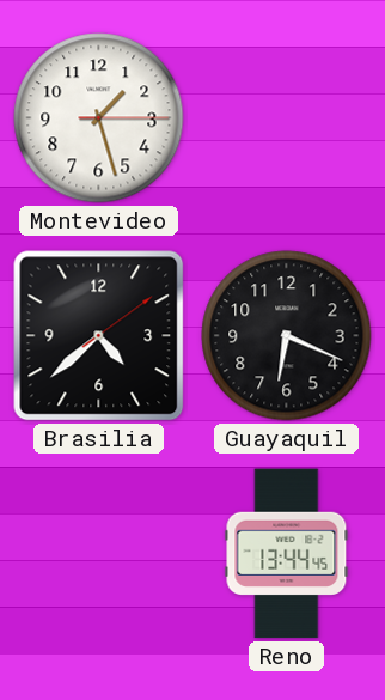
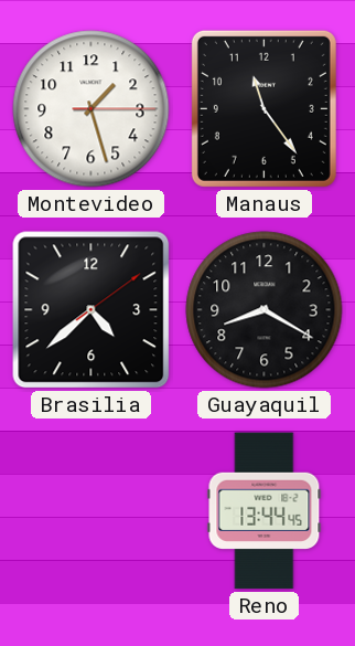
Manaus: none -> 11:24
Guayaquil: 6:19 -> 8:20
